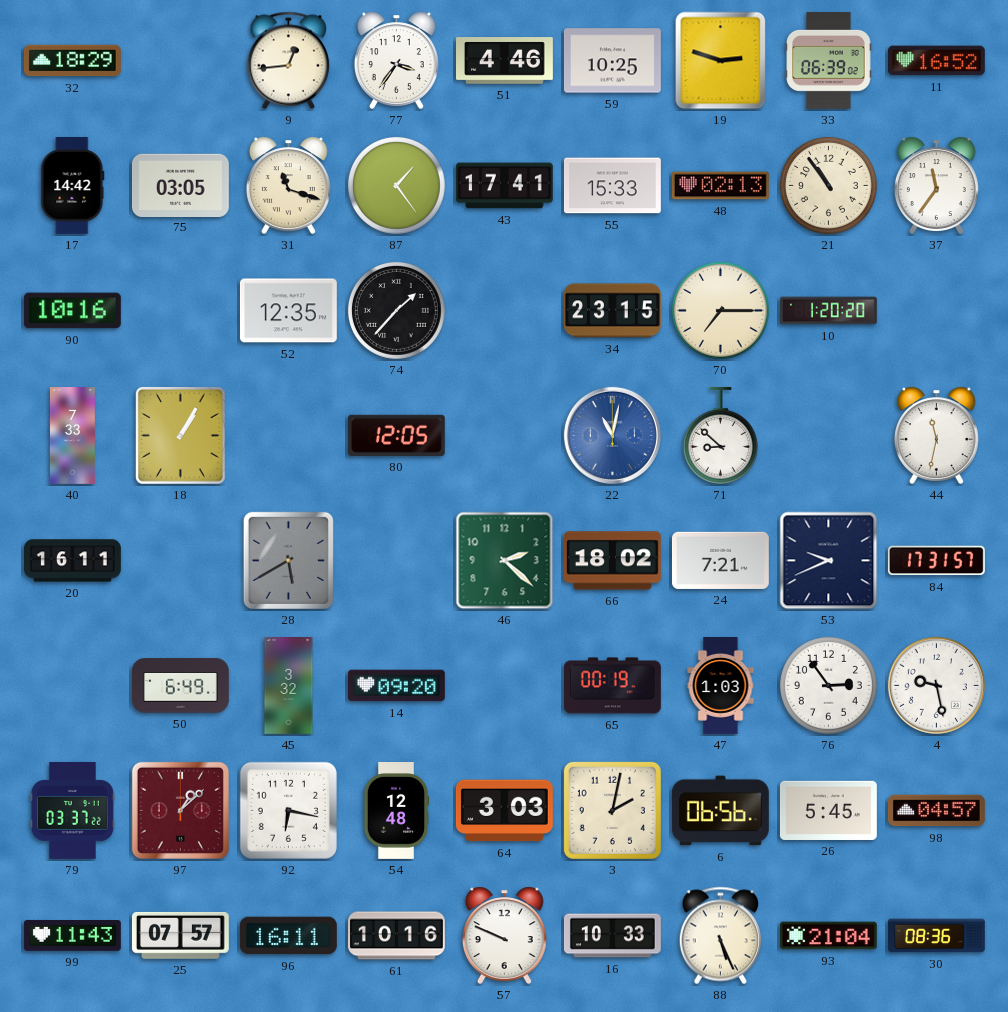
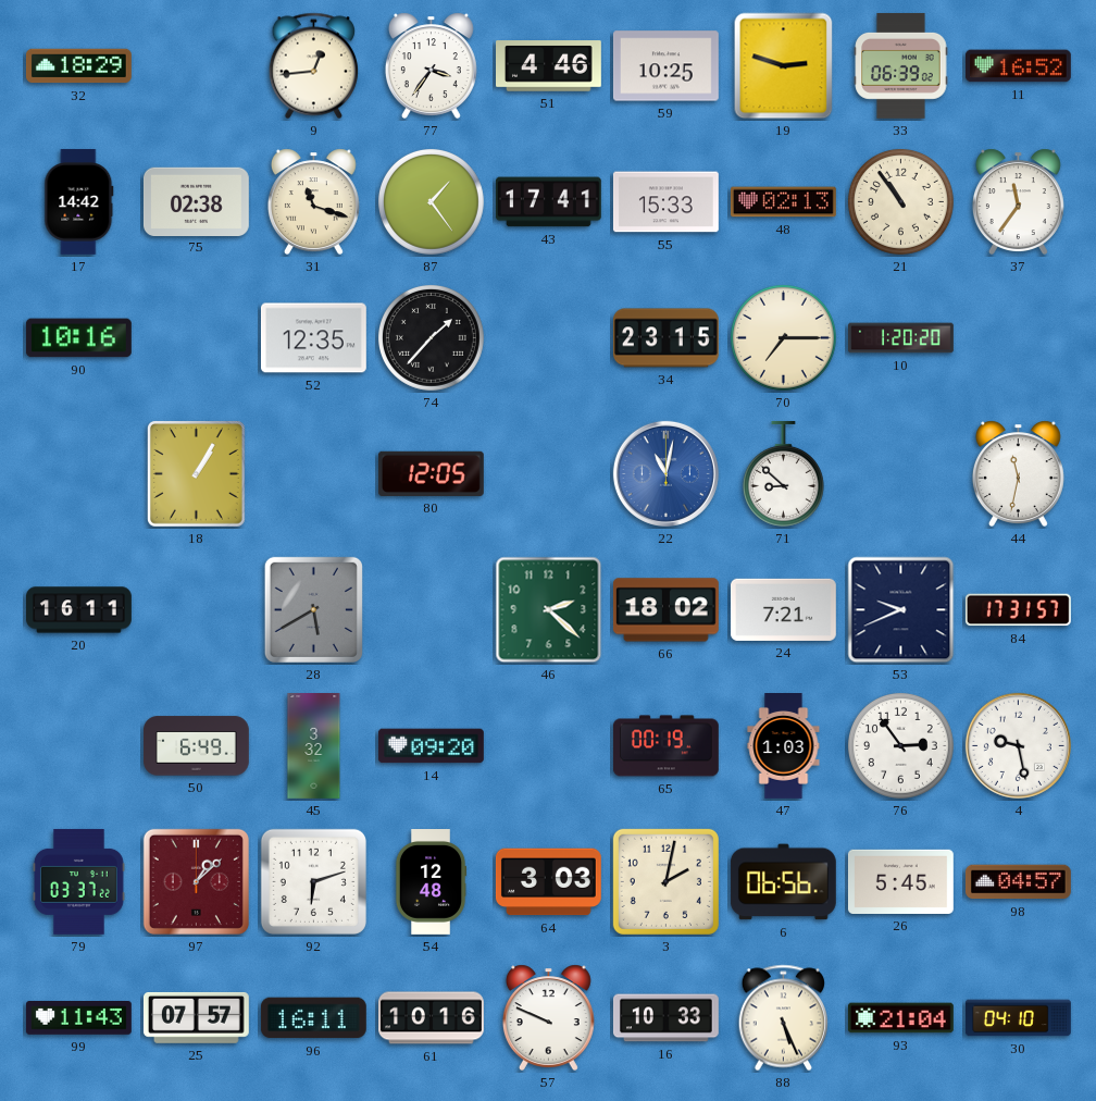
75: 03:05 -> 02:38
40: 7:33 -> none
92: 6:17 -> 6:12
30: 08:36 -> 04:10
